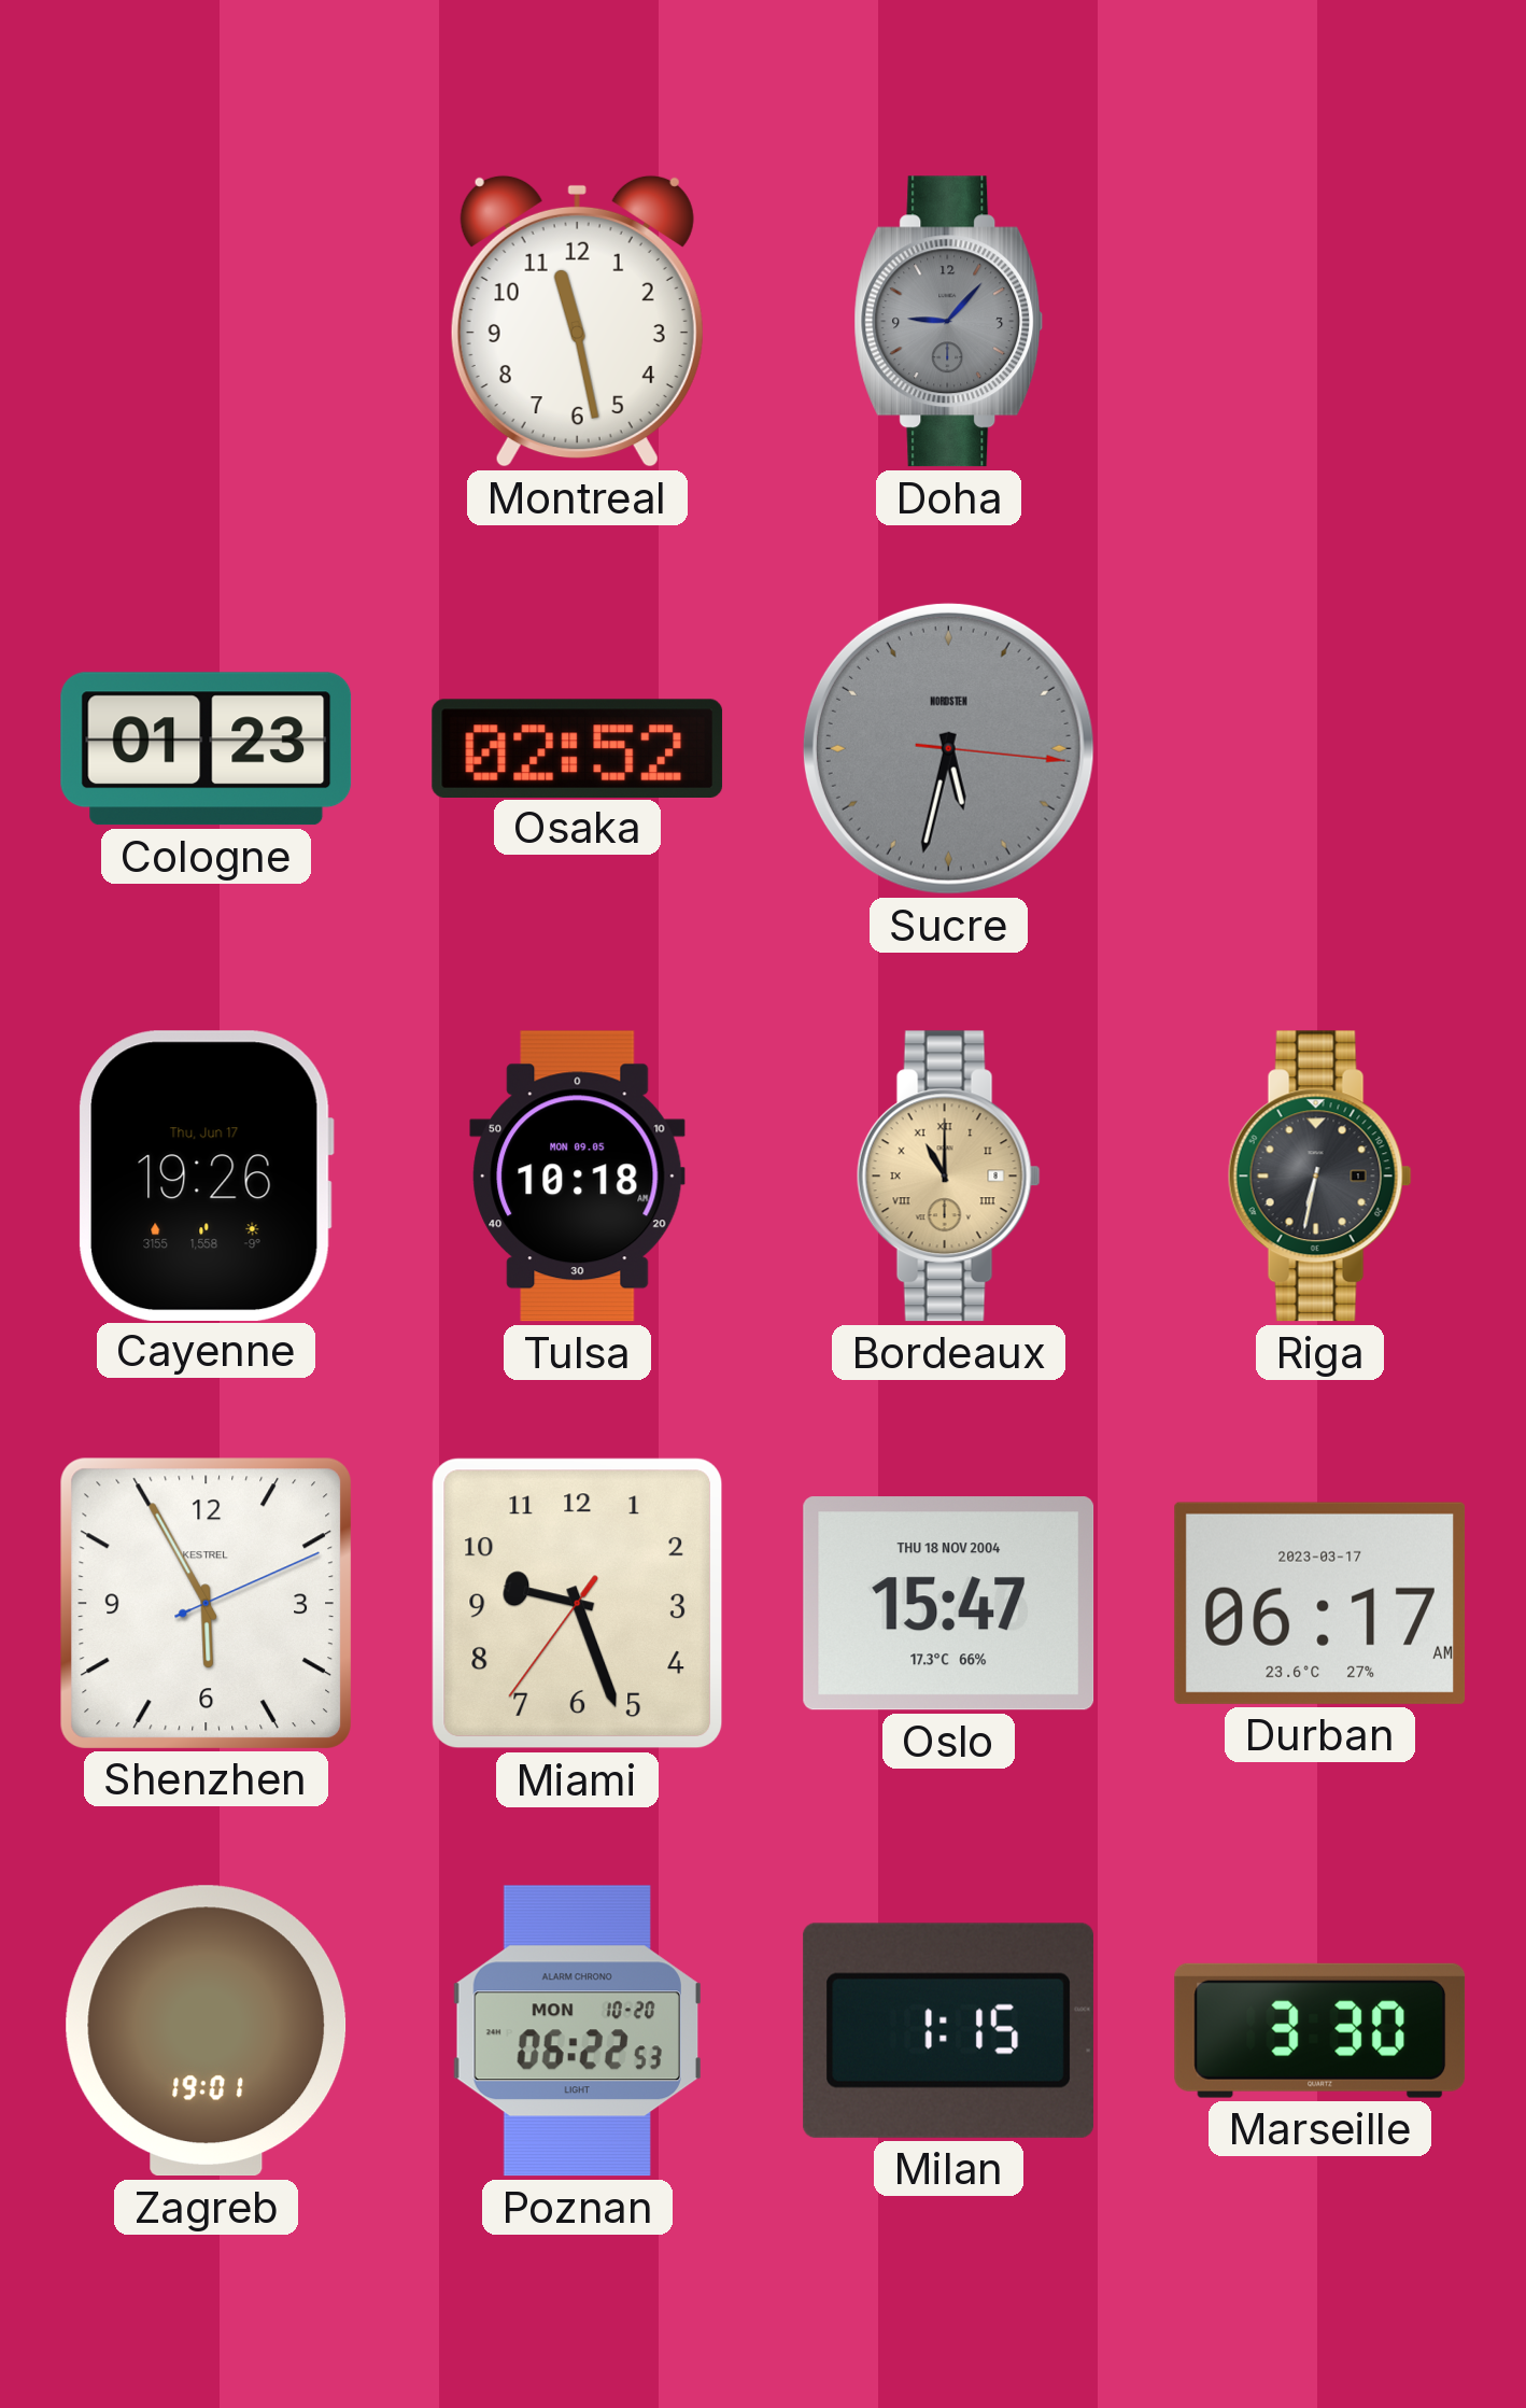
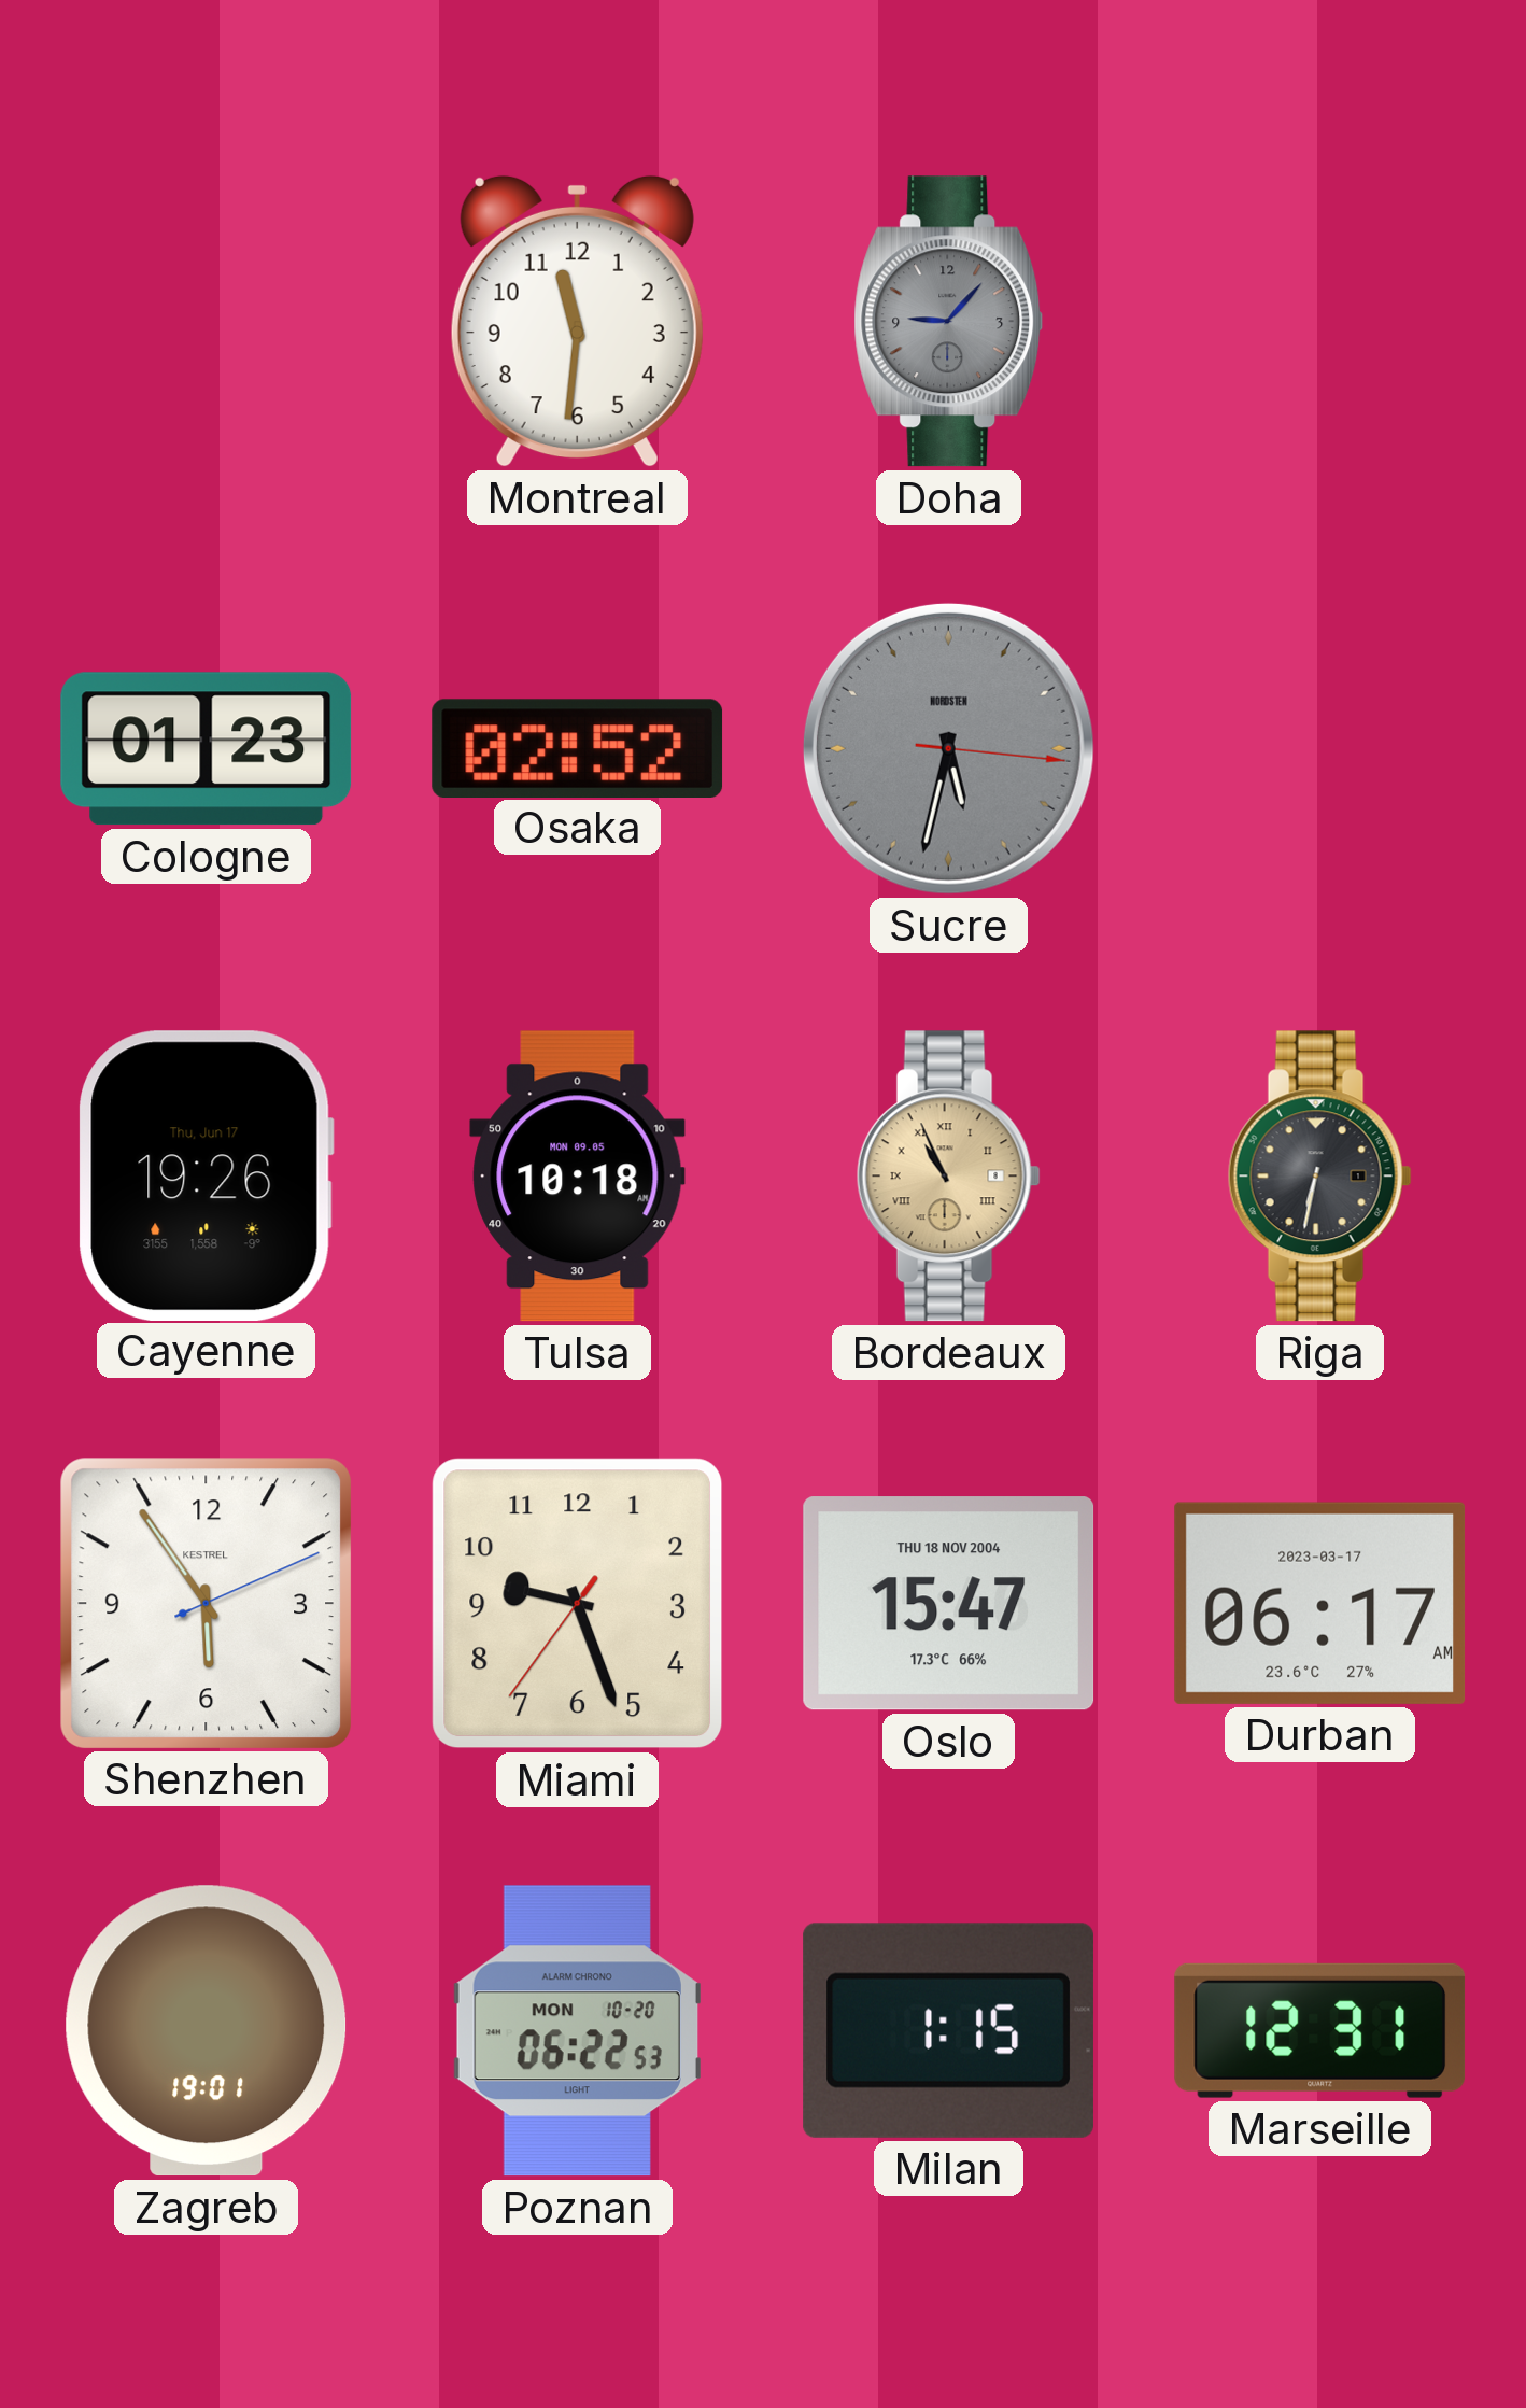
Montreal: 11:28 -> 11:31
Bordeaux: 11:00 -> 10:56
Shenzhen: 5:55 -> 5:54
Marseille: 3:30 -> 12:31
